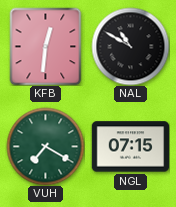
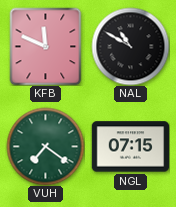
KFB: 12:31 -> 11:49
VUH: 7:20 -> 7:21
